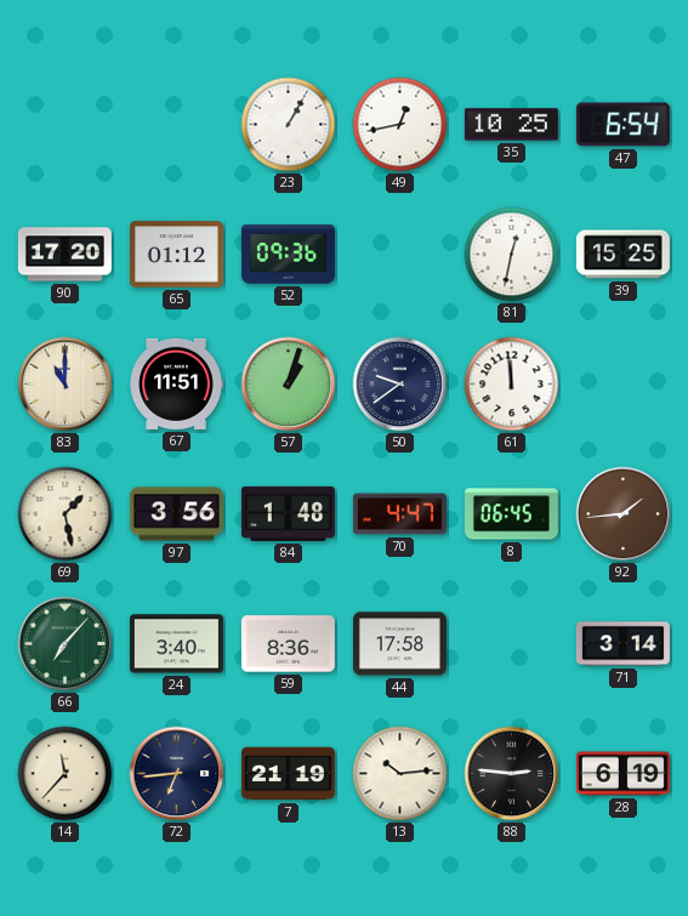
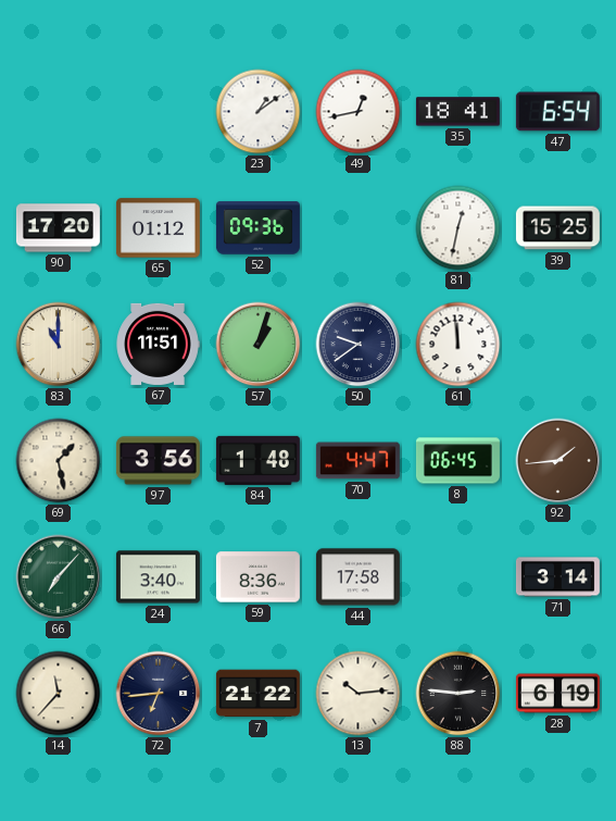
23: 1:05 -> 1:09
35: 10:25 -> 18:41
7: 21:19 -> 21:22
